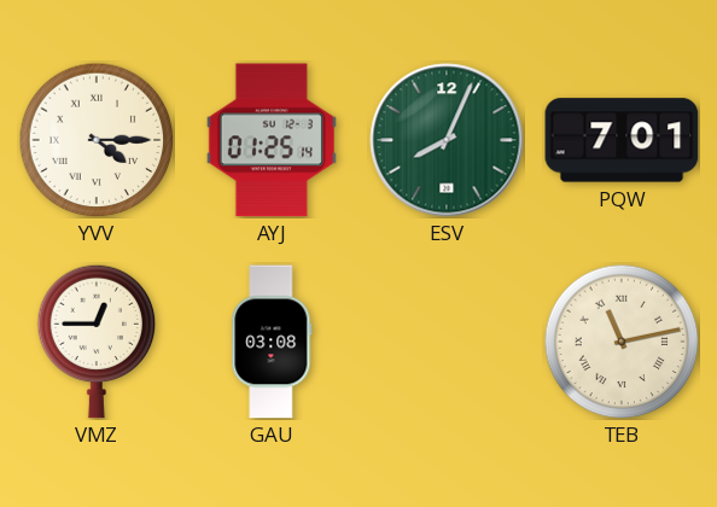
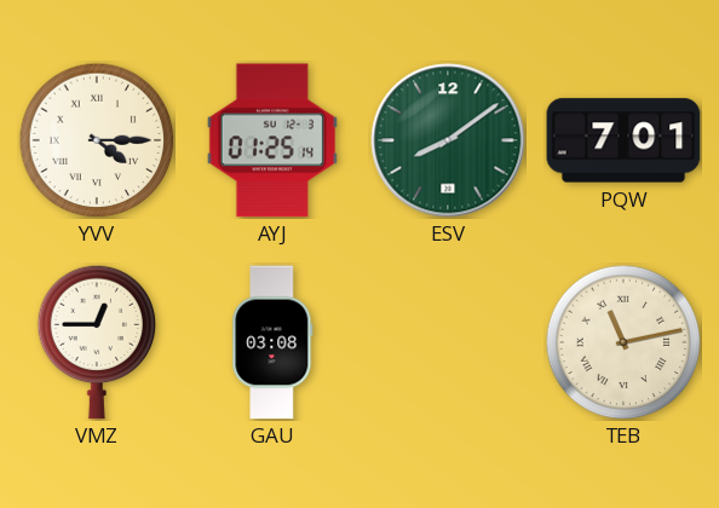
ESV: 8:04 -> 8:09
